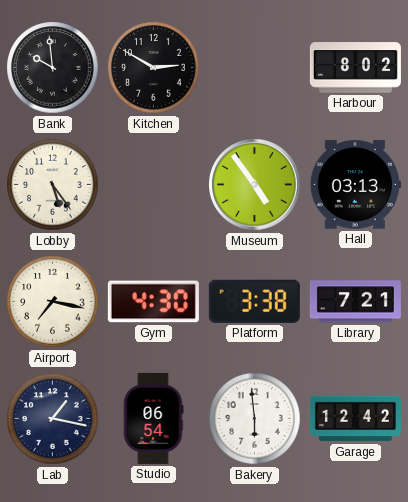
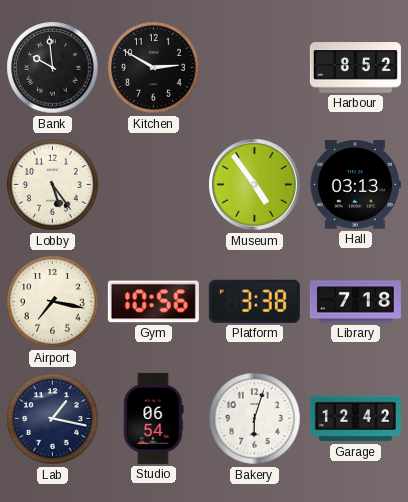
Harbour: 8:02 -> 8:52
Gym: 4:30 -> 10:56
Library: 7:21 -> 7:18
Bakery: 5:59 -> 6:03
